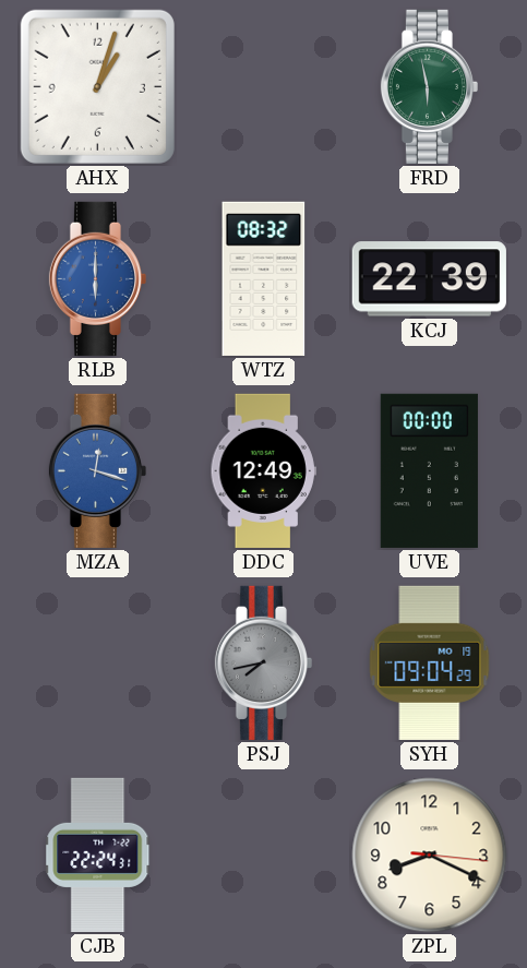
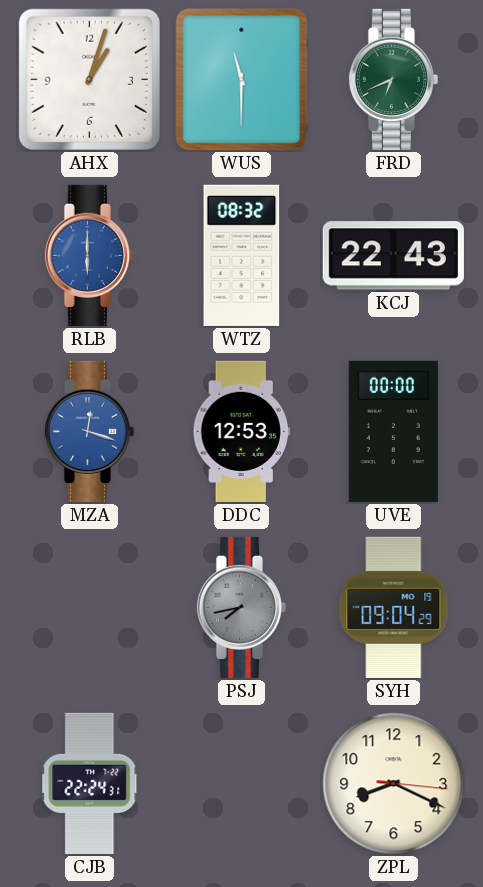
WUS: none -> 11:30
FRD: 5:58 -> 6:41
KCJ: 22:39 -> 22:43
DDC: 12:49 -> 12:53
